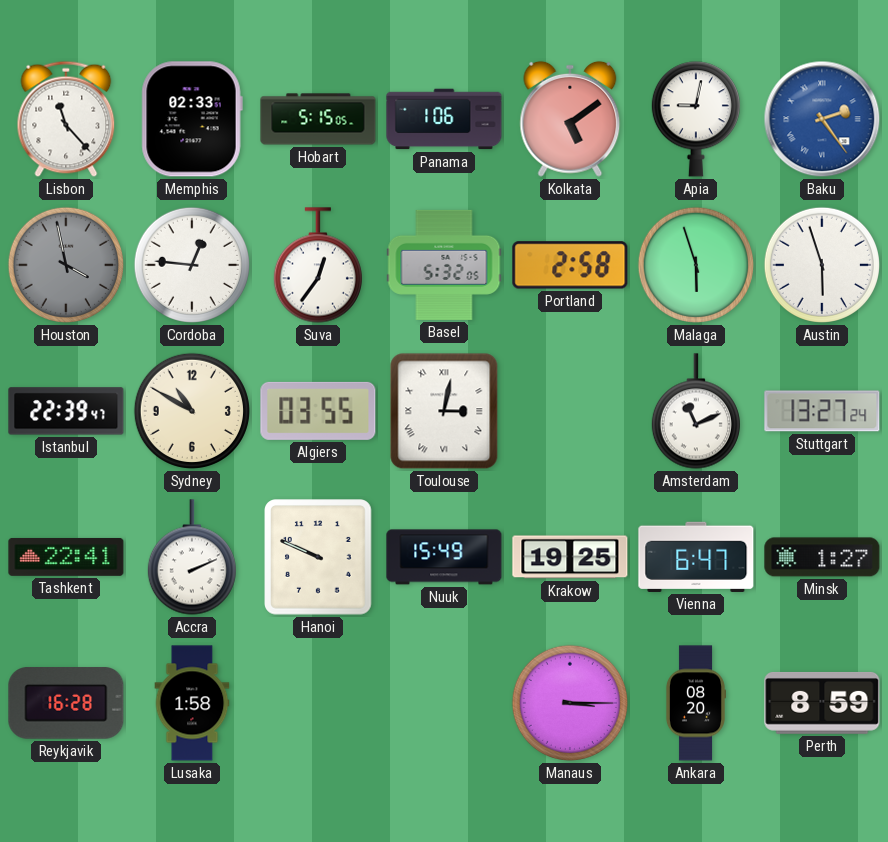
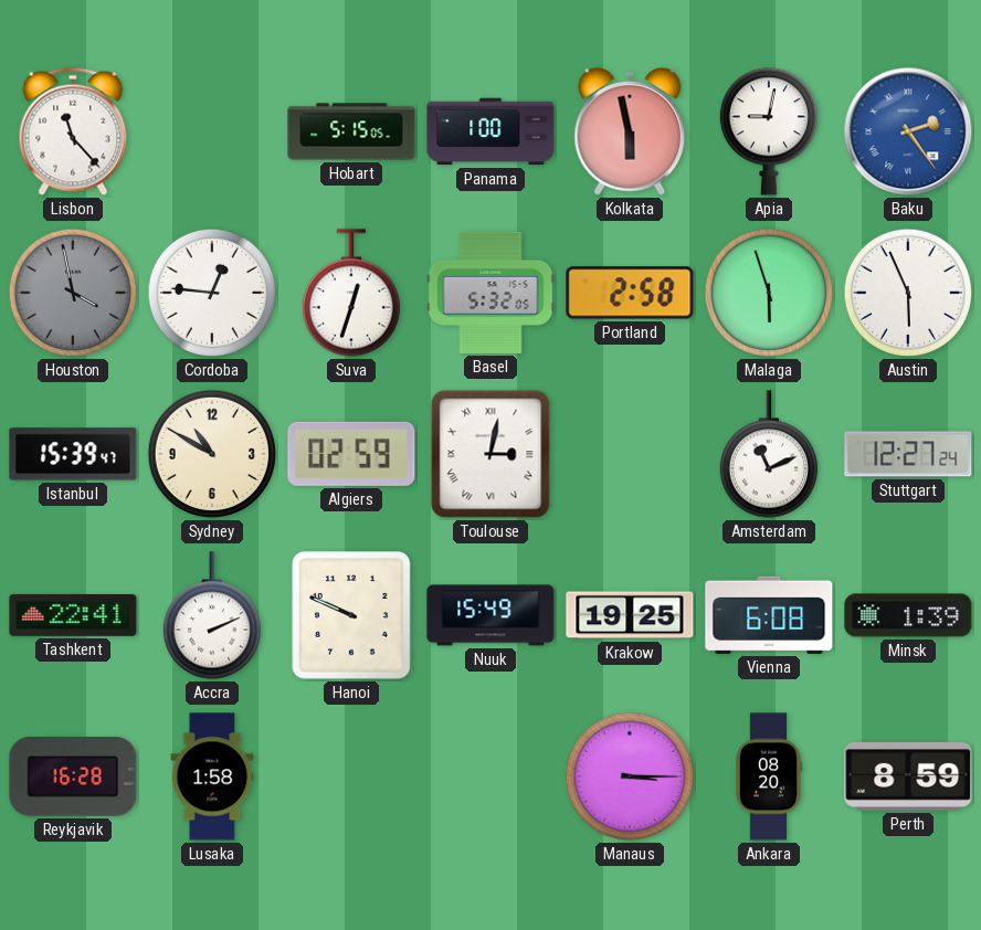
Memphis: 02:33 -> none
Panama: 1:06 -> 1:00
Kolkata: 5:09 -> 5:58
Suva: 12:36 -> 12:33
Austin: 5:57 -> 5:56
Istanbul: 22:39 -> 15:39
Algiers: 03:55 -> 02:59
Stuttgart: 13:27 -> 12:27
Vienna: 6:47 -> 6:08
Minsk: 1:27 -> 1:39
